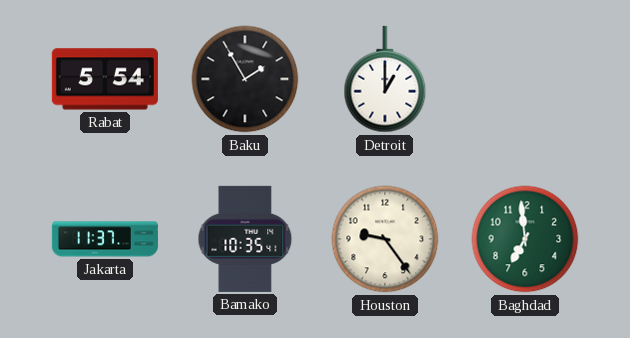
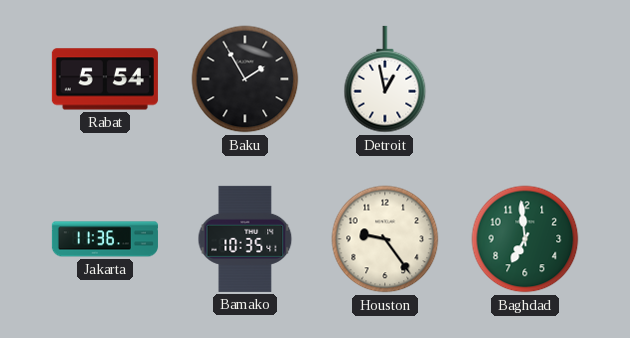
Detroit: 1:00 -> 12:58
Jakarta: 11:37 -> 11:36
